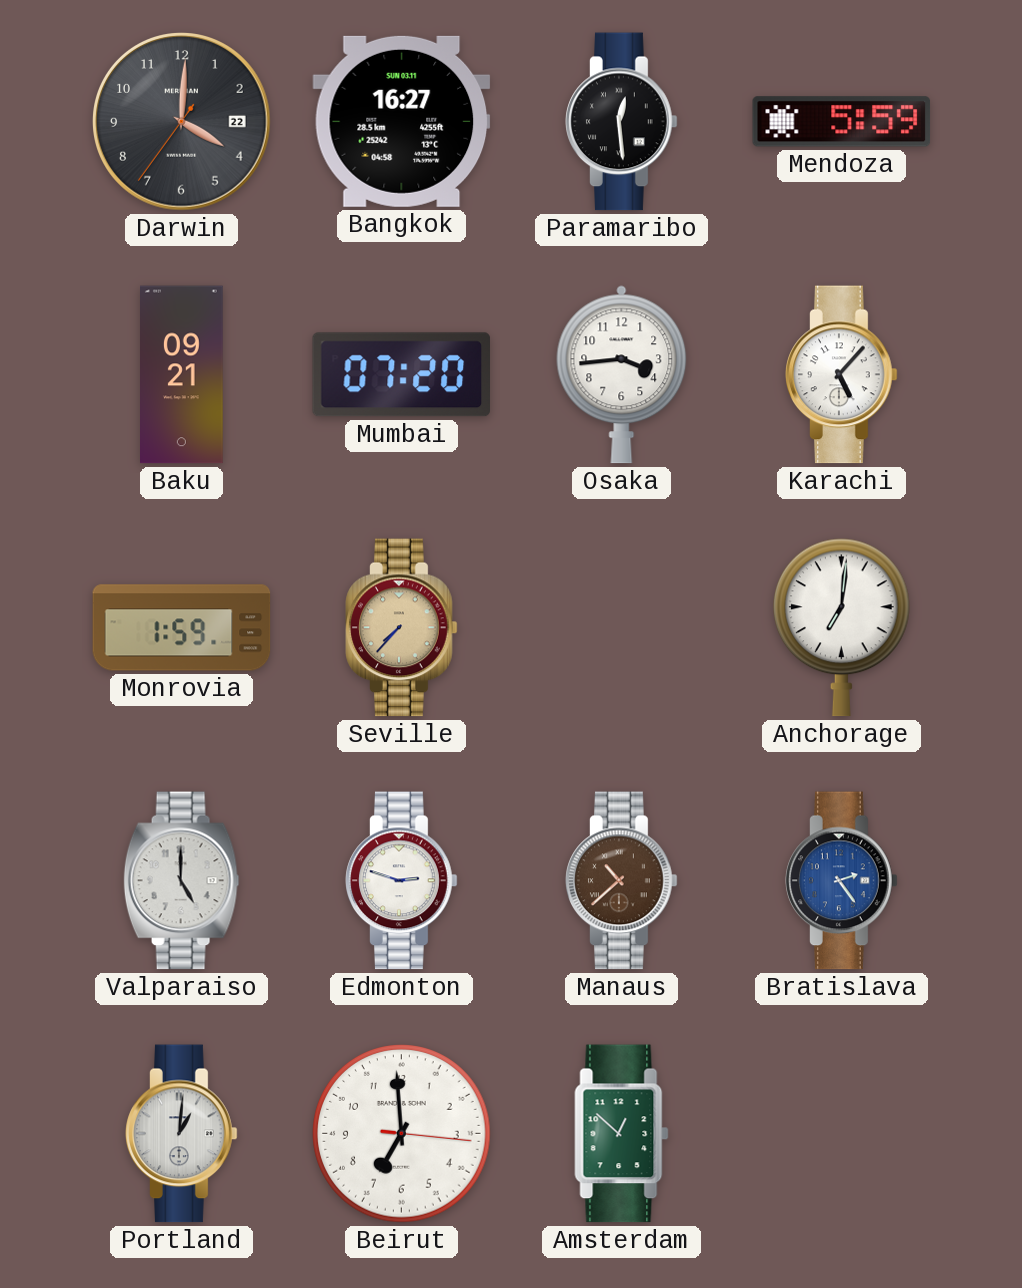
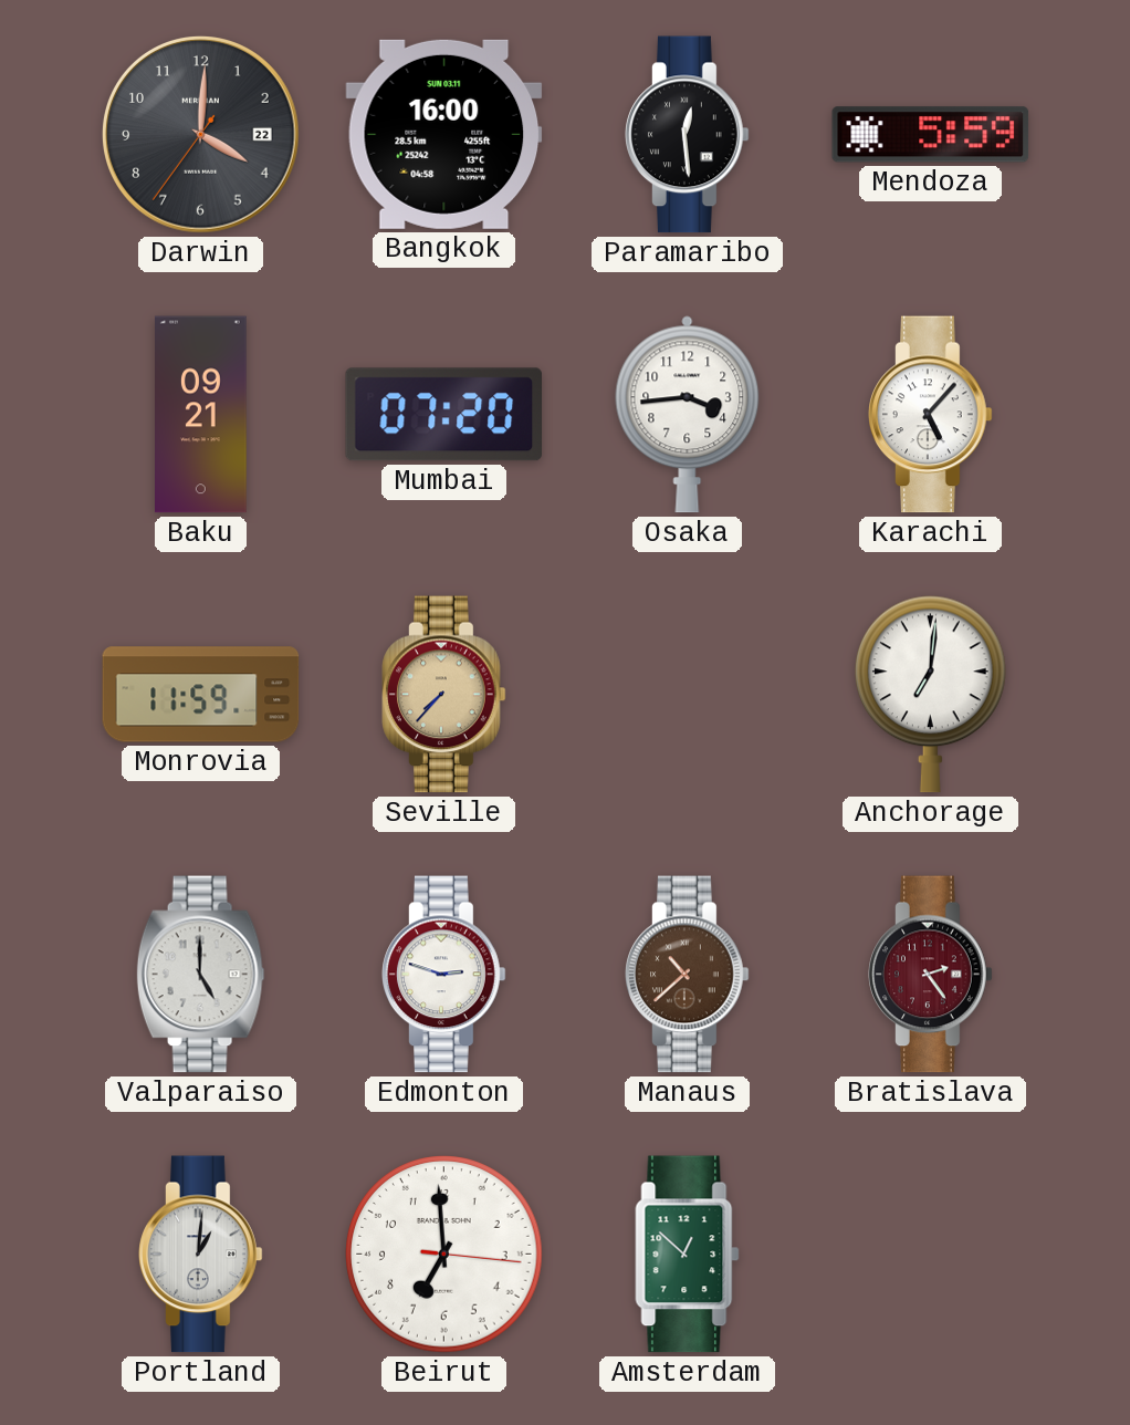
Bangkok: 16:27 -> 16:00
Monrovia: 1:59 -> 11:59
Bratislava dial: blue -> burgundy
